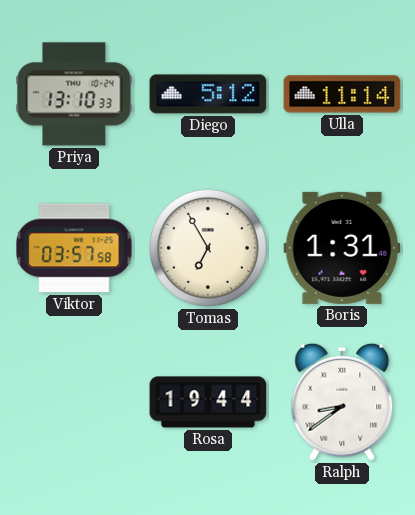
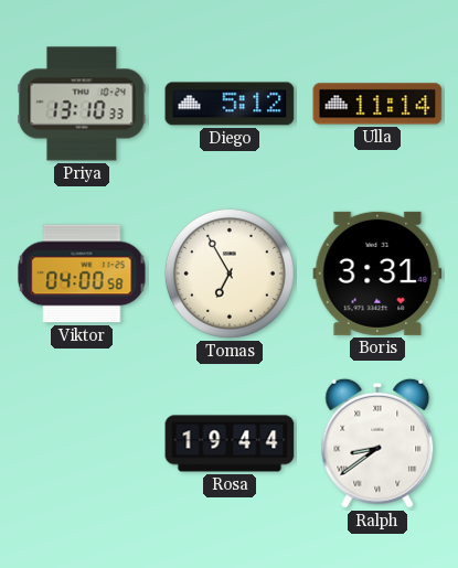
Viktor: 03:57 -> 04:00
Boris: 1:31 -> 3:31
